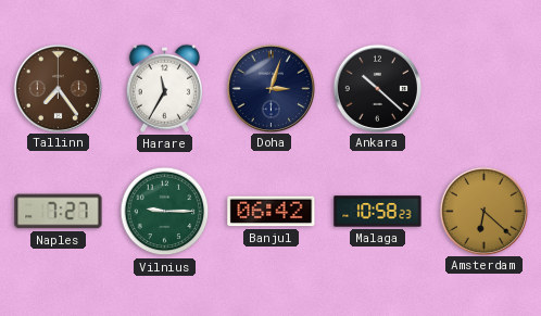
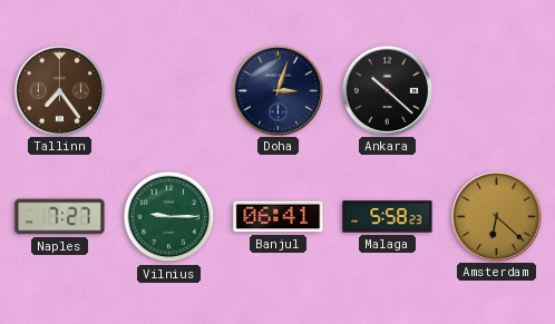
Harare: 11:35 -> none
Banjul: 06:42 -> 06:41
Malaga: 10:58 -> 5:58
